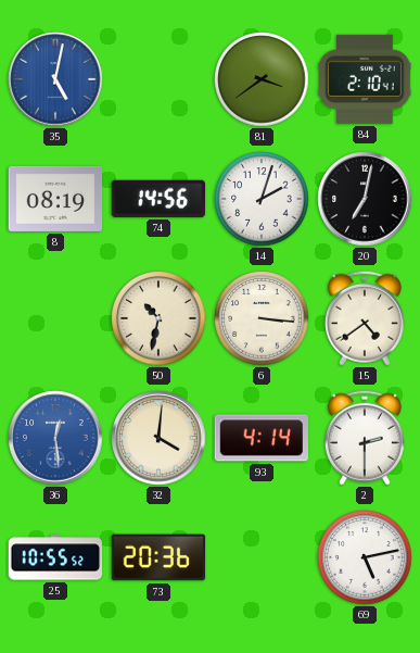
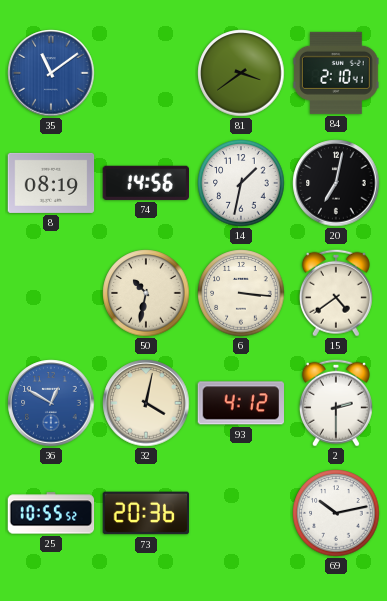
35: 5:02 -> 11:09
14: 2:03 -> 1:32
36: 12:29 -> 12:50
32: 4:01 -> 4:02
93: 4:14 -> 4:12
69: 5:13 -> 10:13
